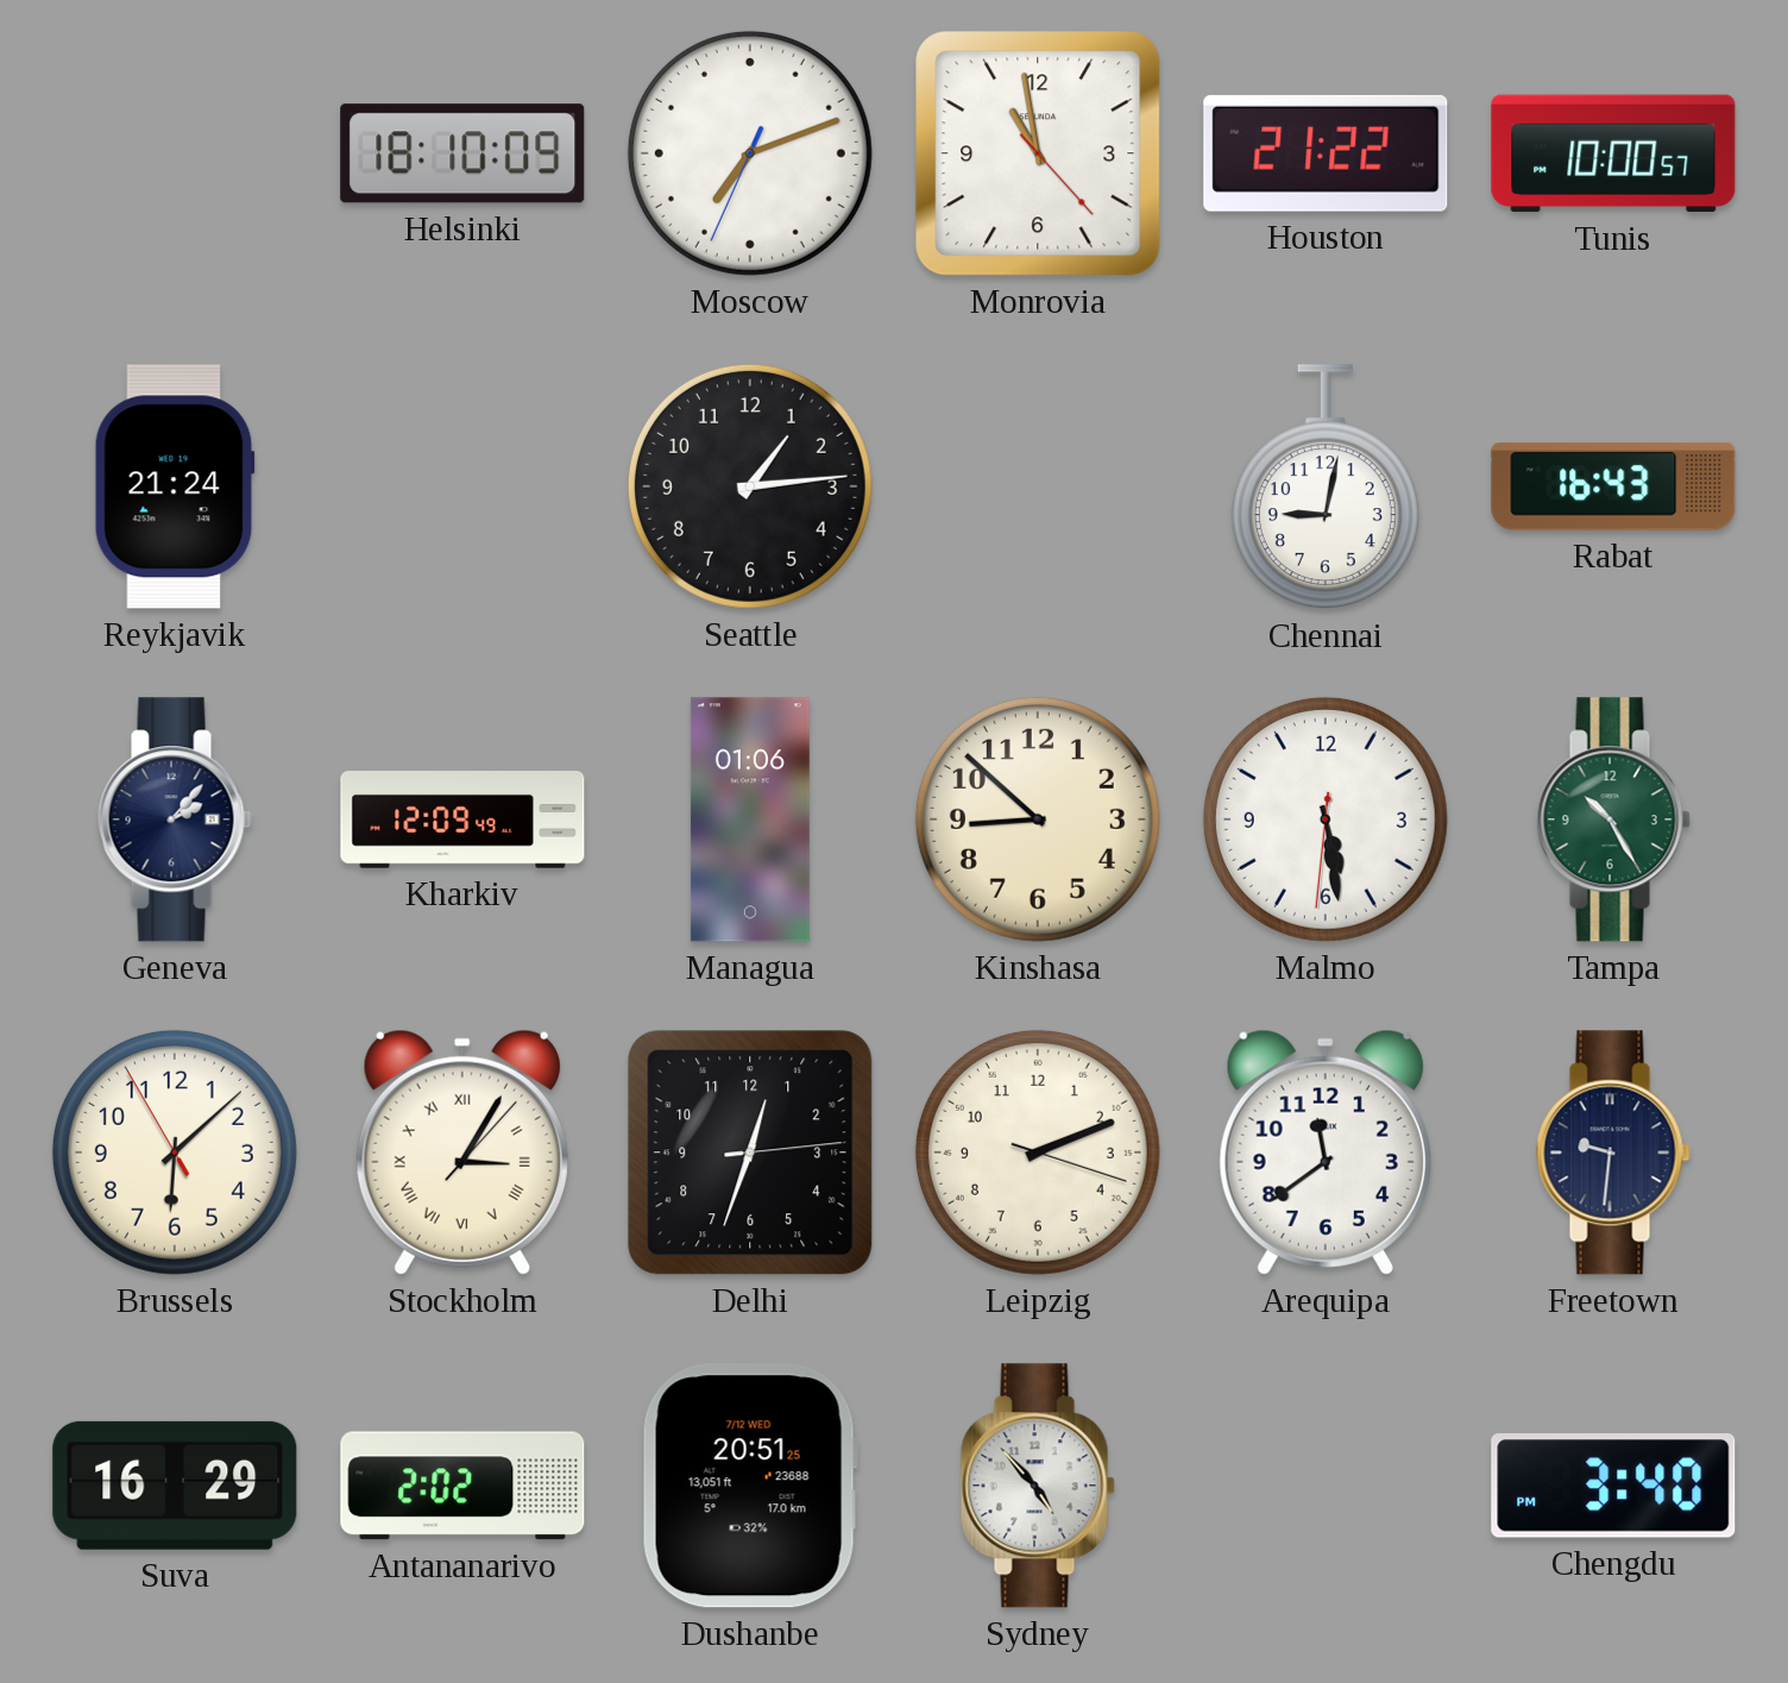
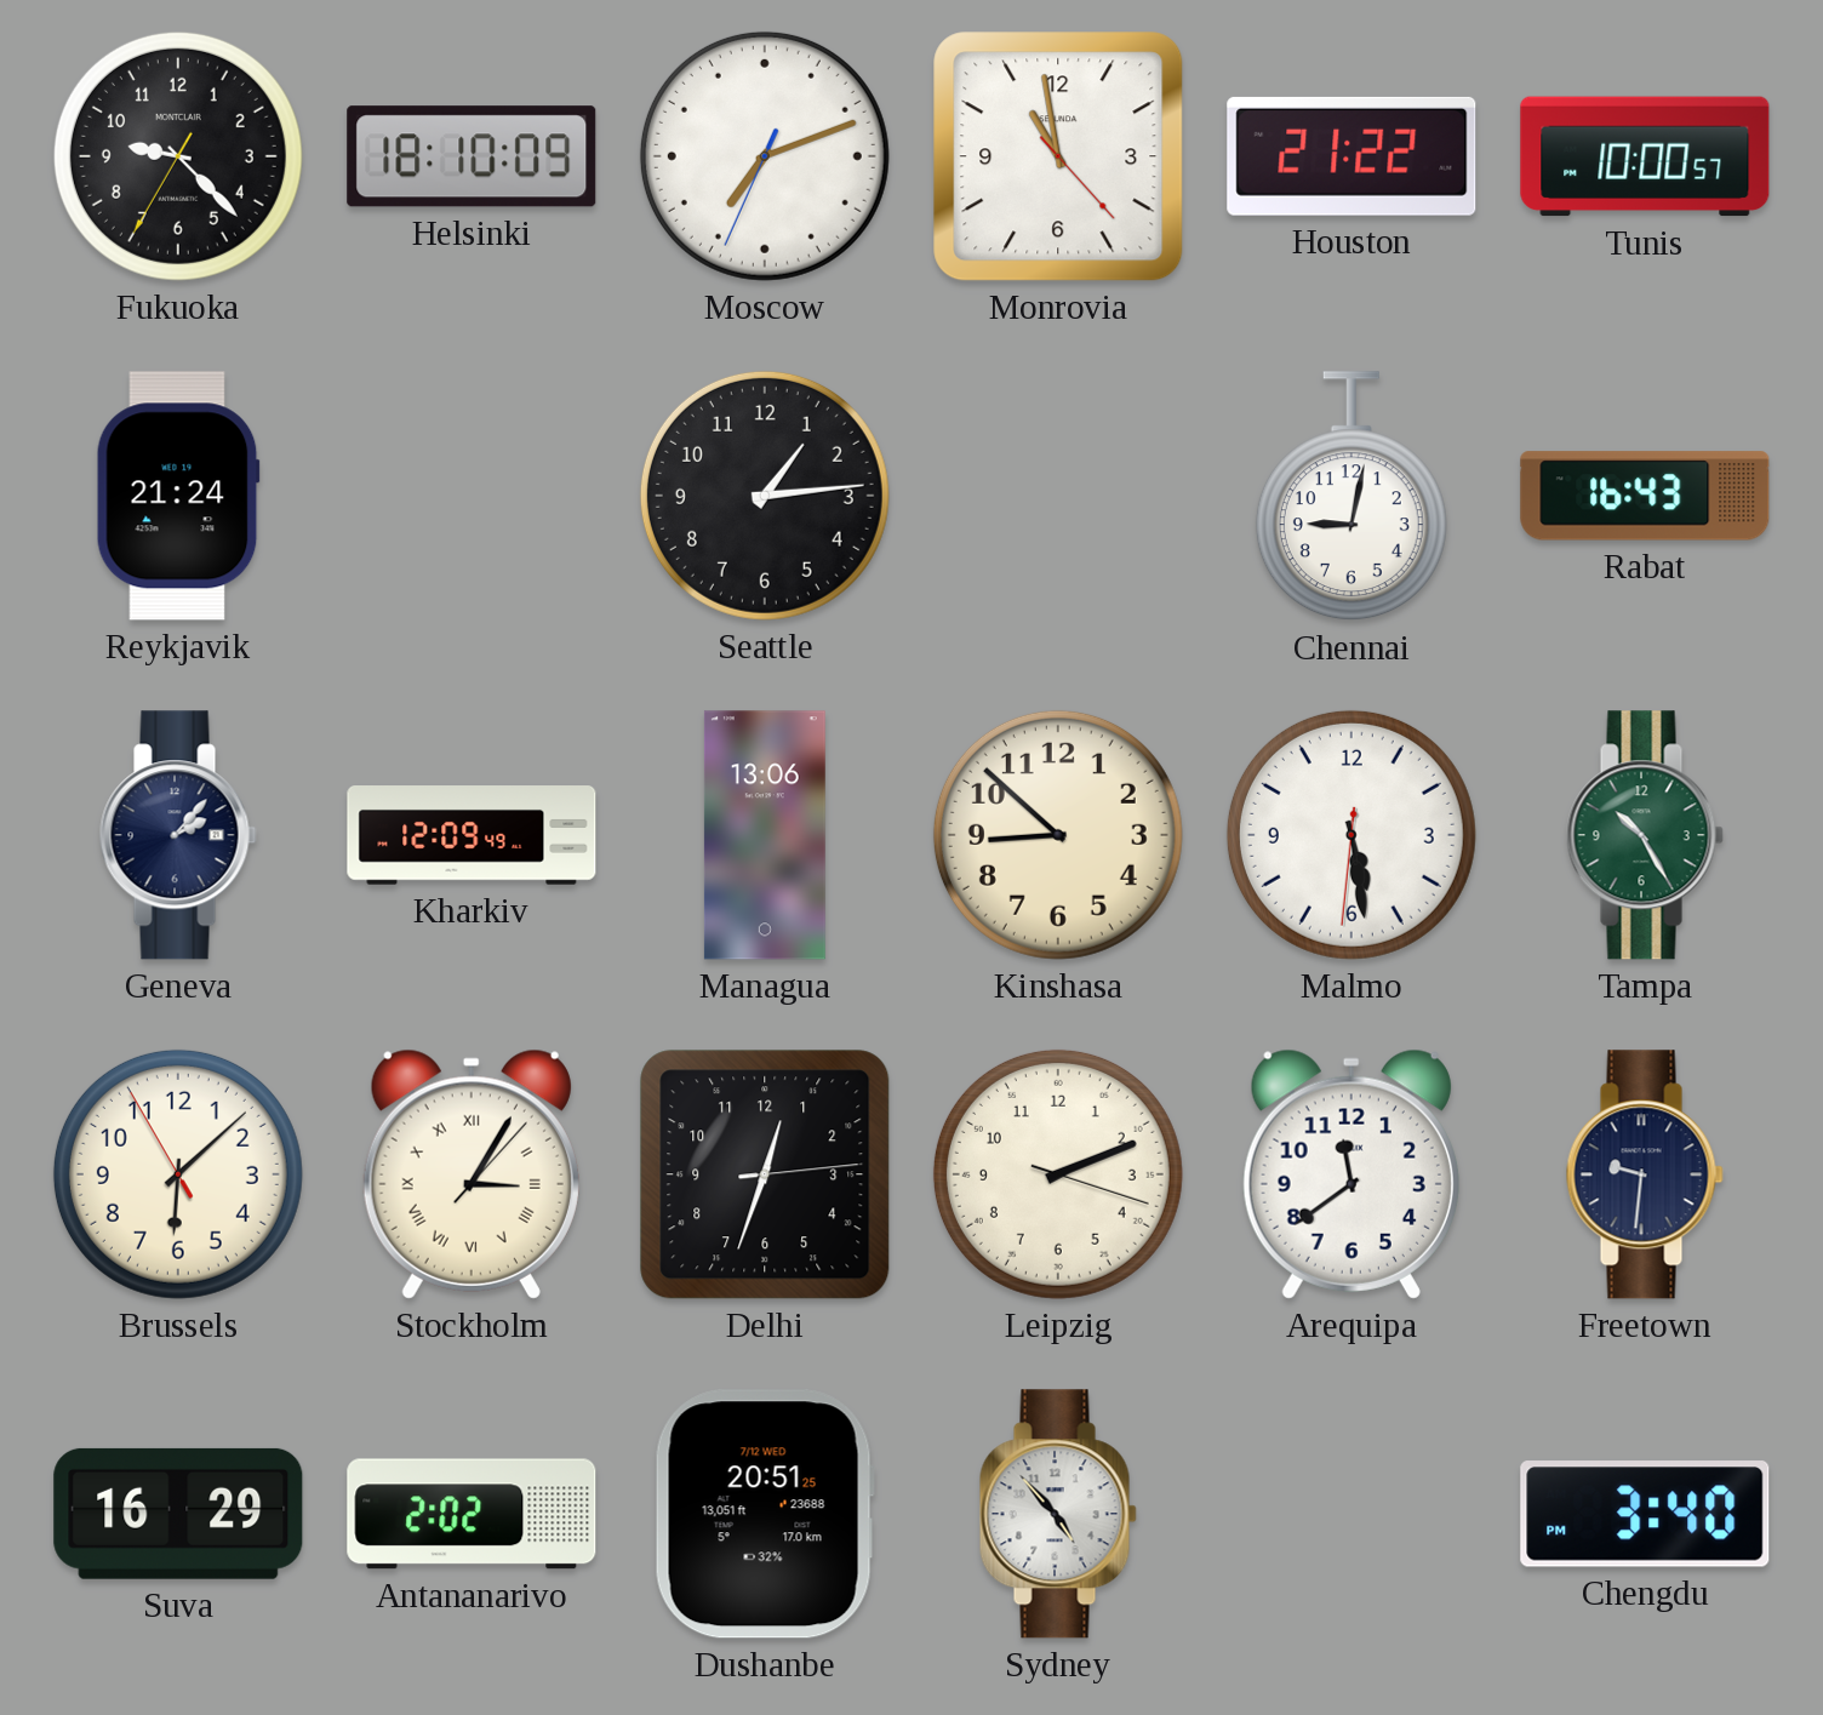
Fukuoka: none -> 9:22
Managua: 01:06 -> 13:06
